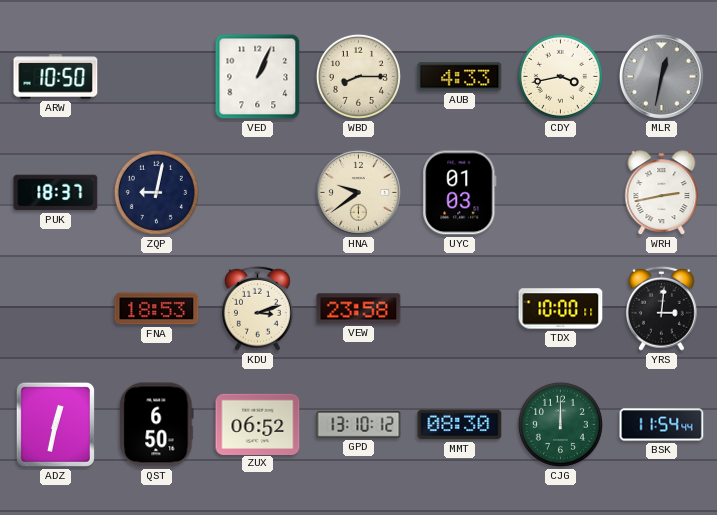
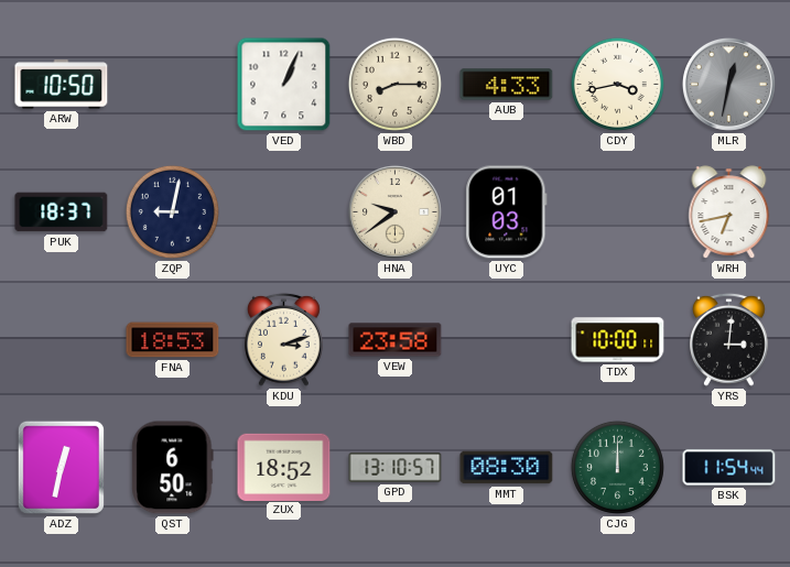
WRH: 2:43 -> 6:43
ZUX: 06:52 -> 18:52
GPD: 13:10:12 -> 13:10:57
